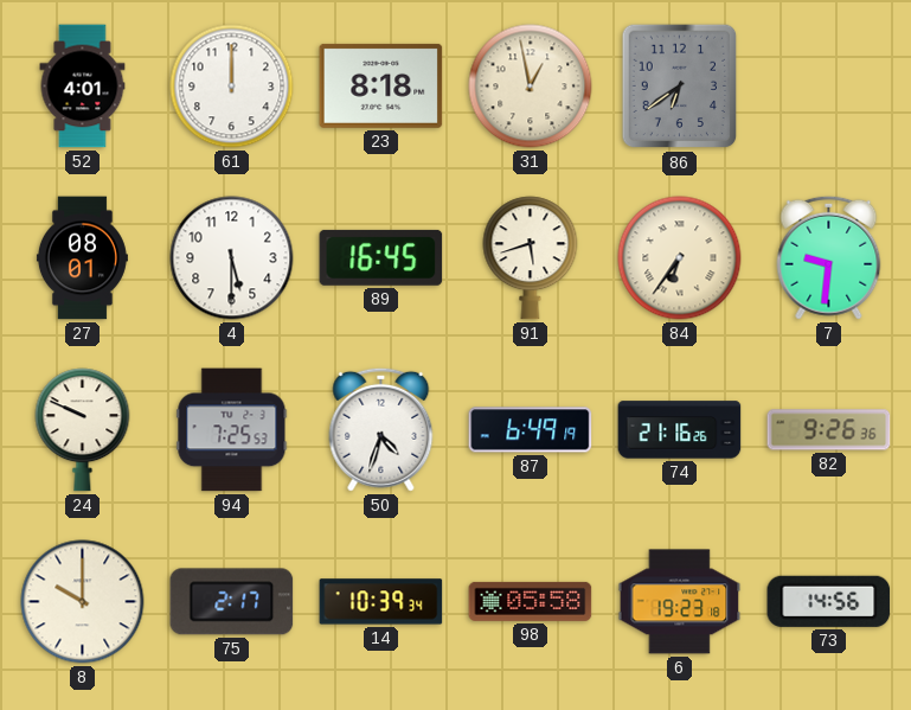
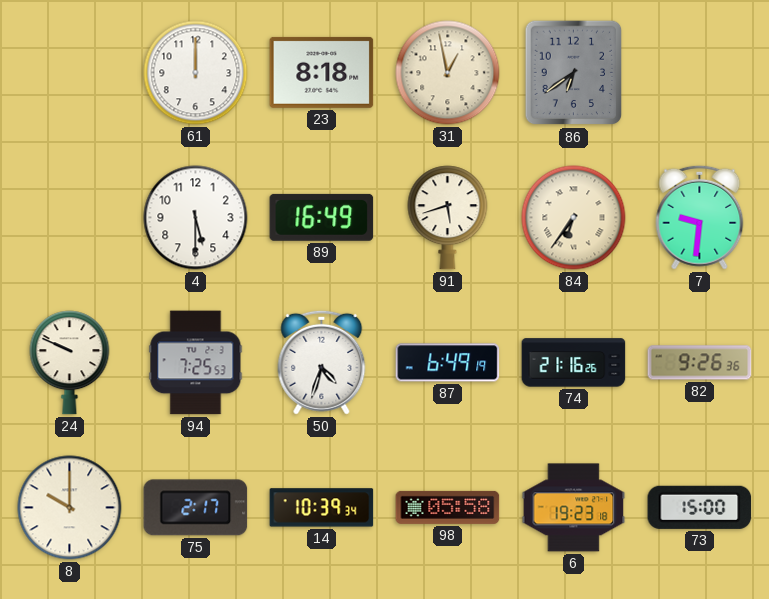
52: 4:01 -> none
27: 08:01 -> none
89: 16:45 -> 16:49
73: 14:56 -> 15:00
